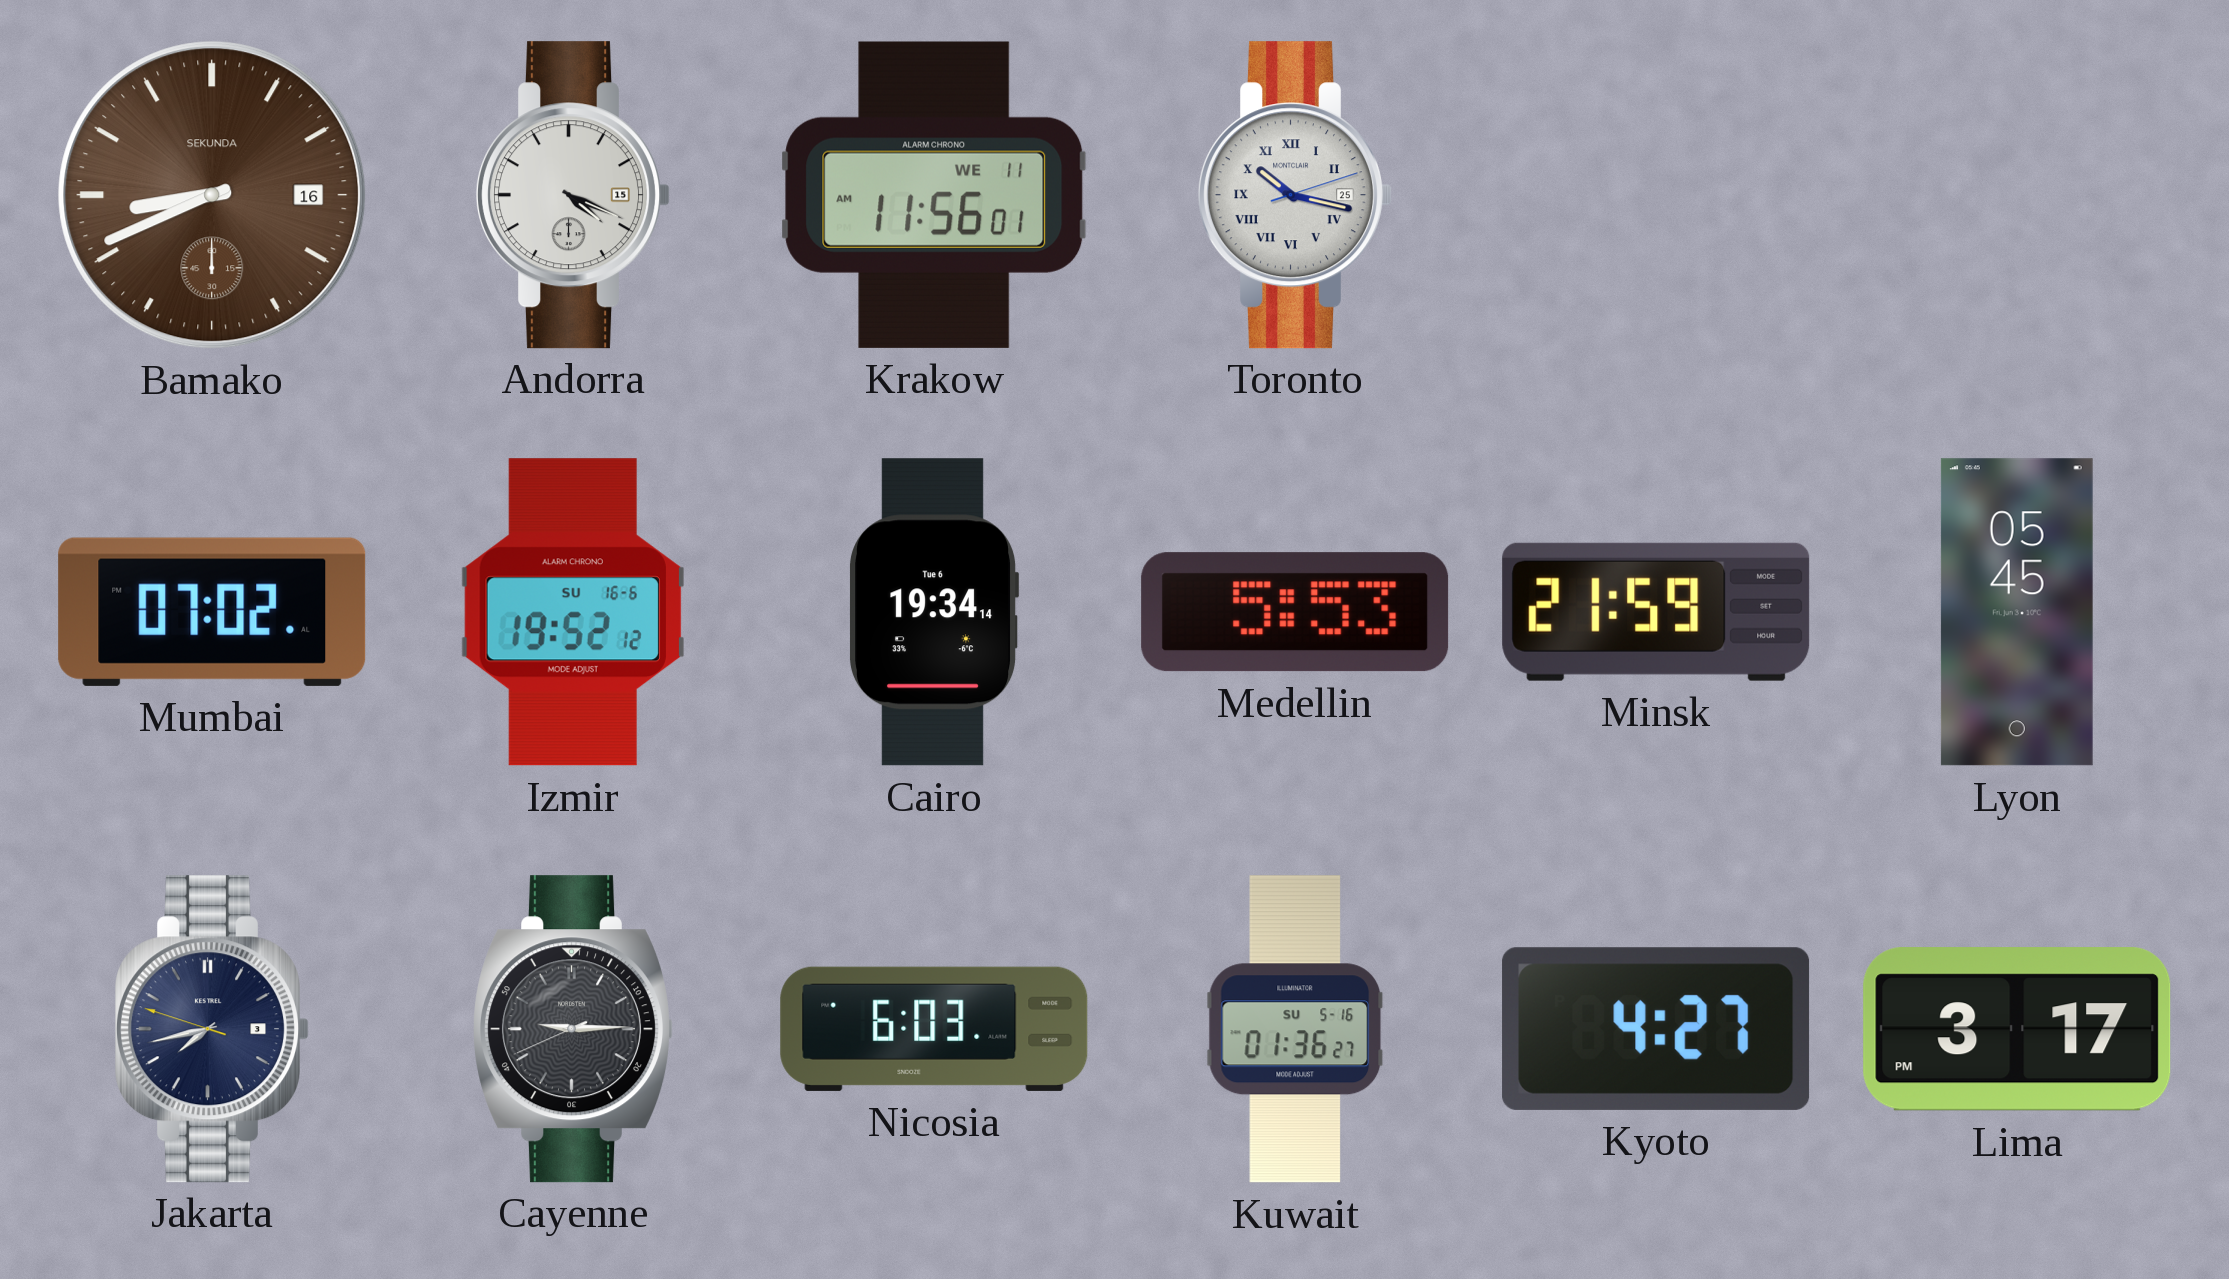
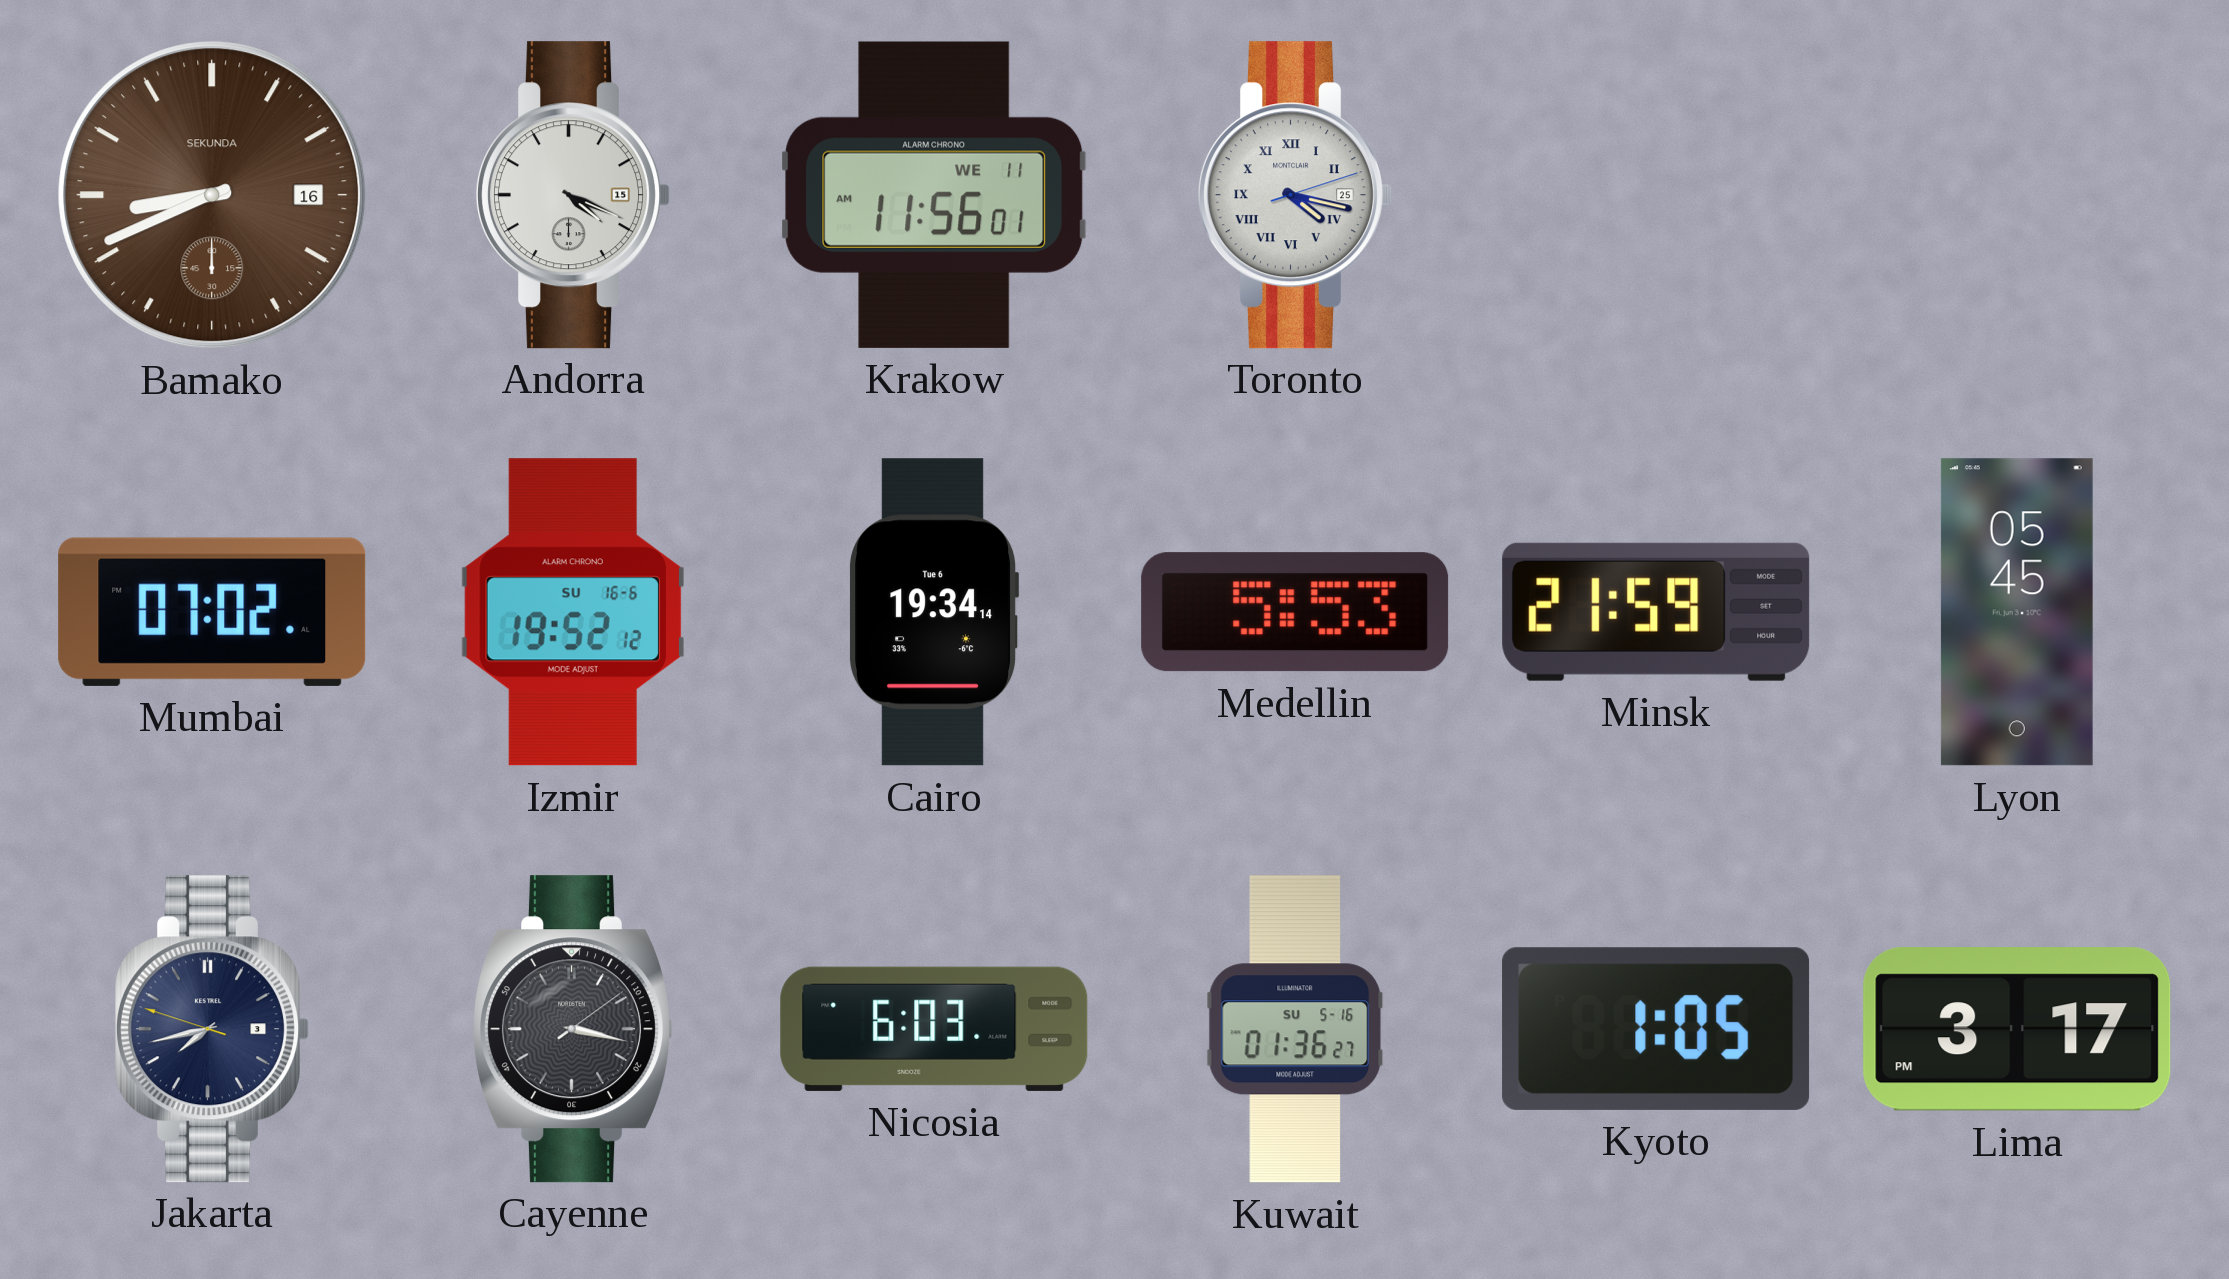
Toronto: 10:17 -> 4:17
Cayenne: 9:14 -> 3:17
Kyoto: 4:27 -> 1:05
